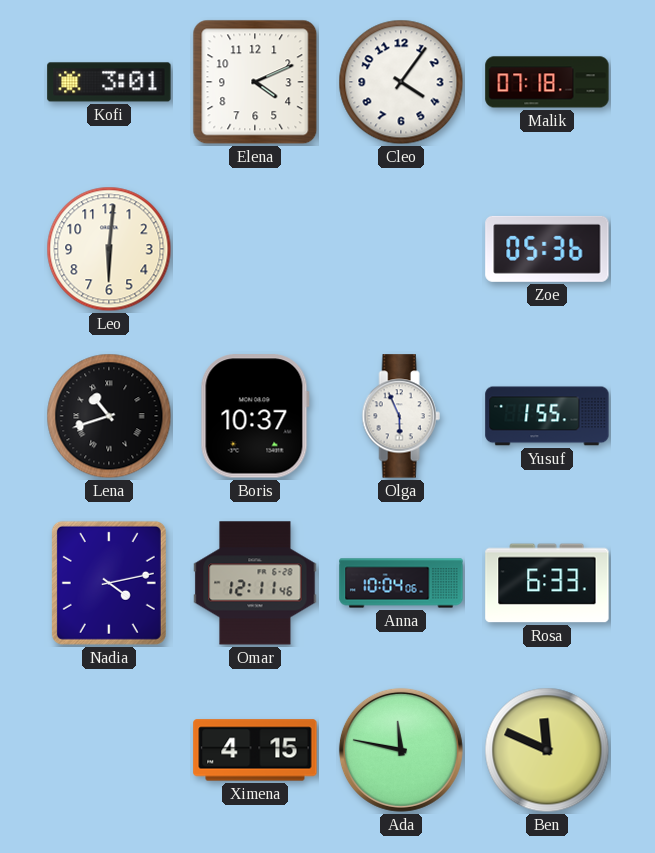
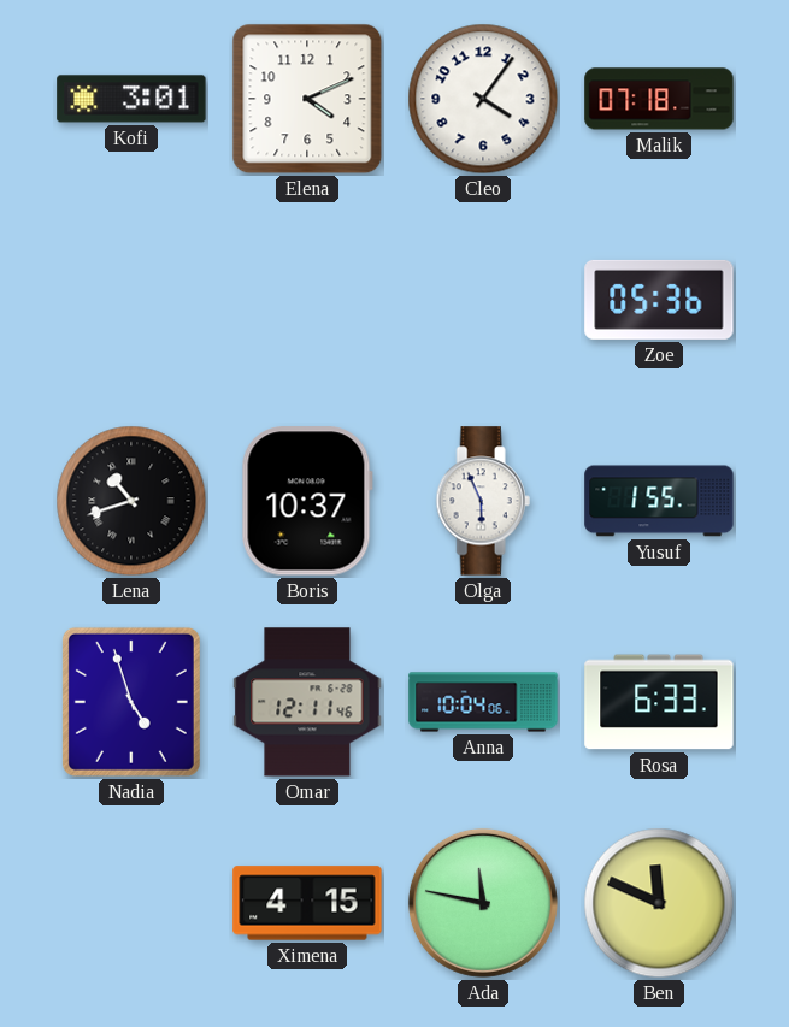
Leo: 6:01 -> none
Nadia: 4:13 -> 4:57
